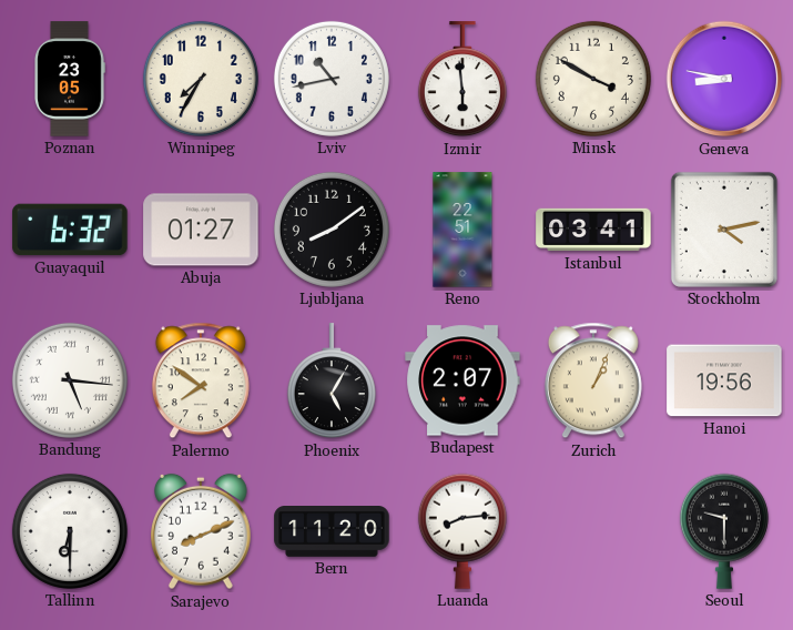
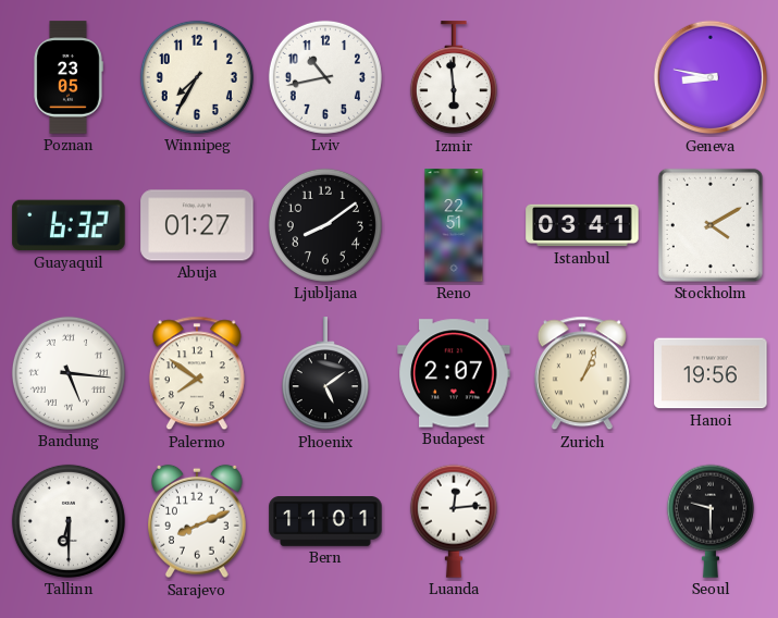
Minsk: 3:50 -> none
Stockholm: 4:13 -> 4:10
Phoenix: 5:05 -> 5:09
Bern: 11:20 -> 11:01
Luanda: 8:14 -> 12:14
